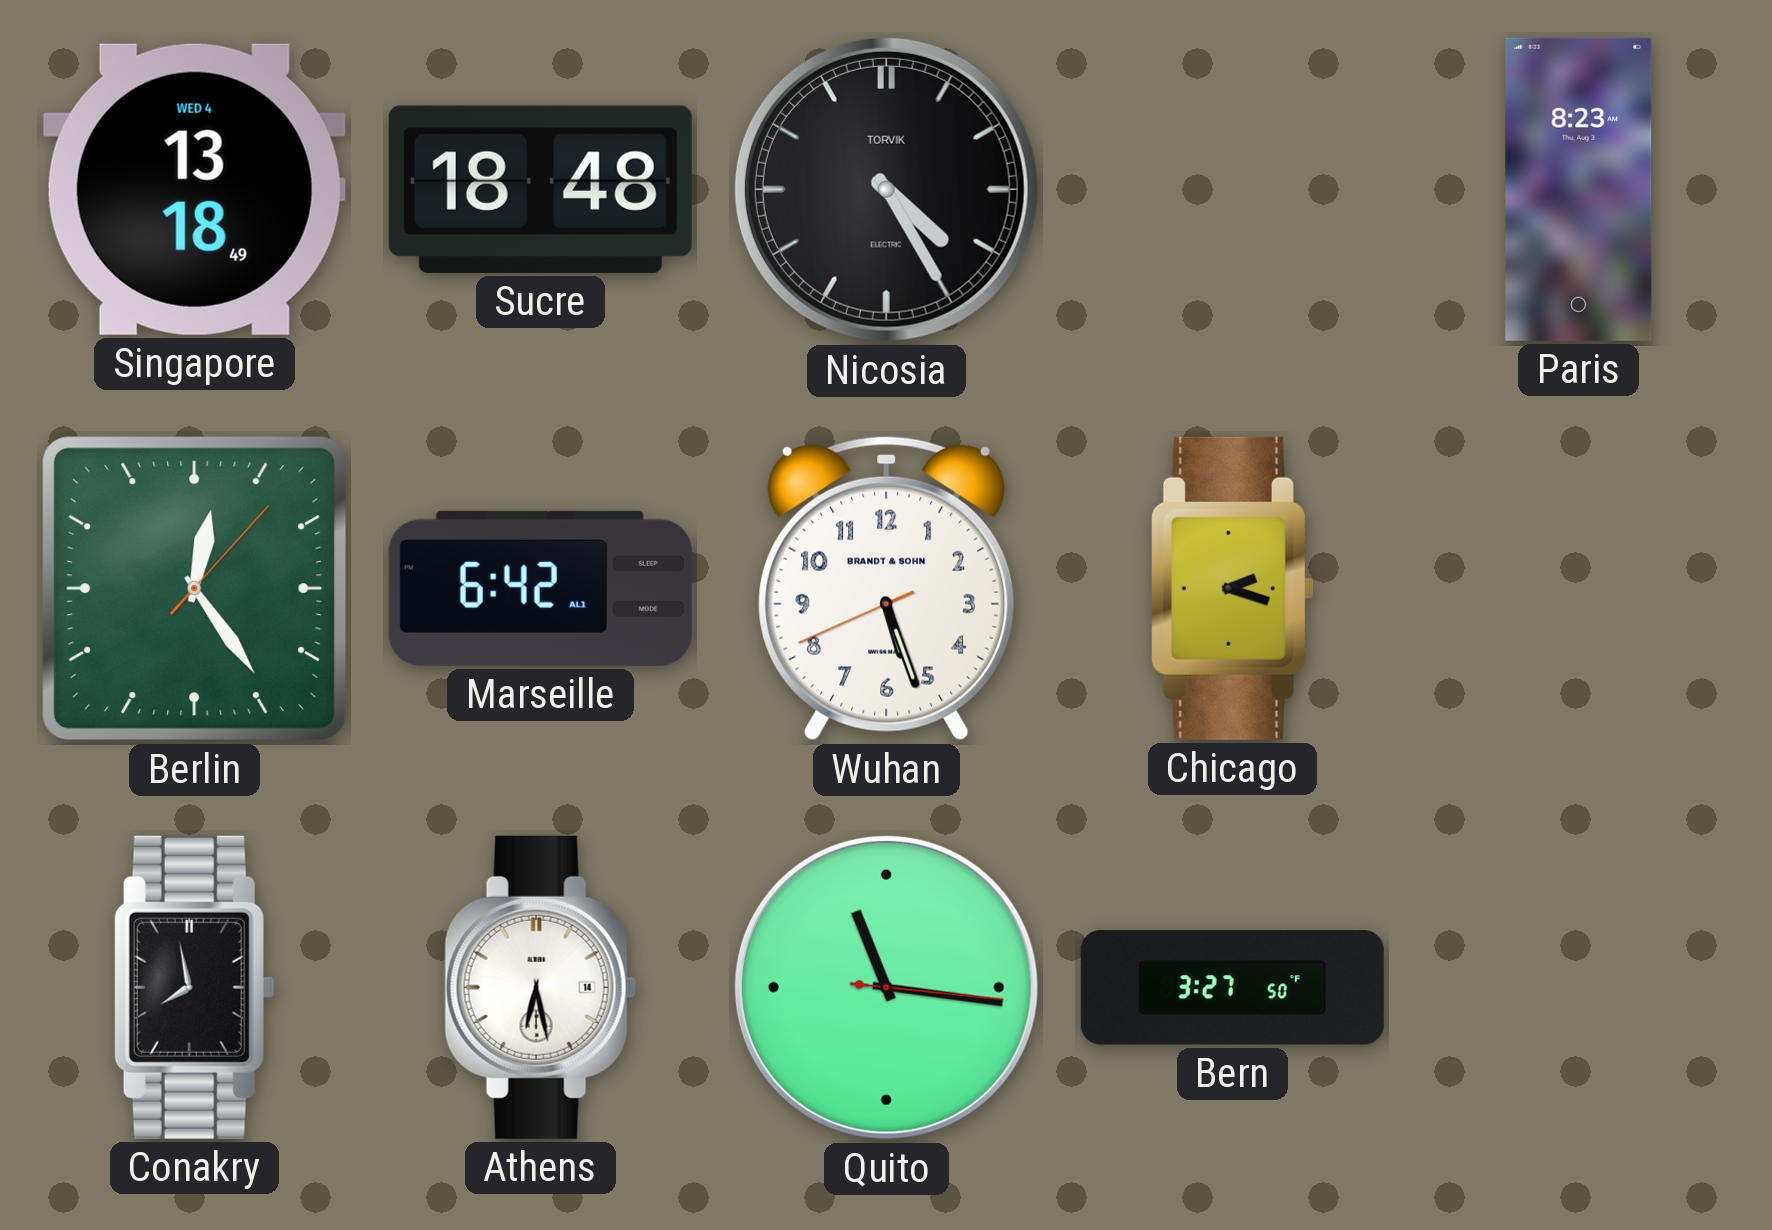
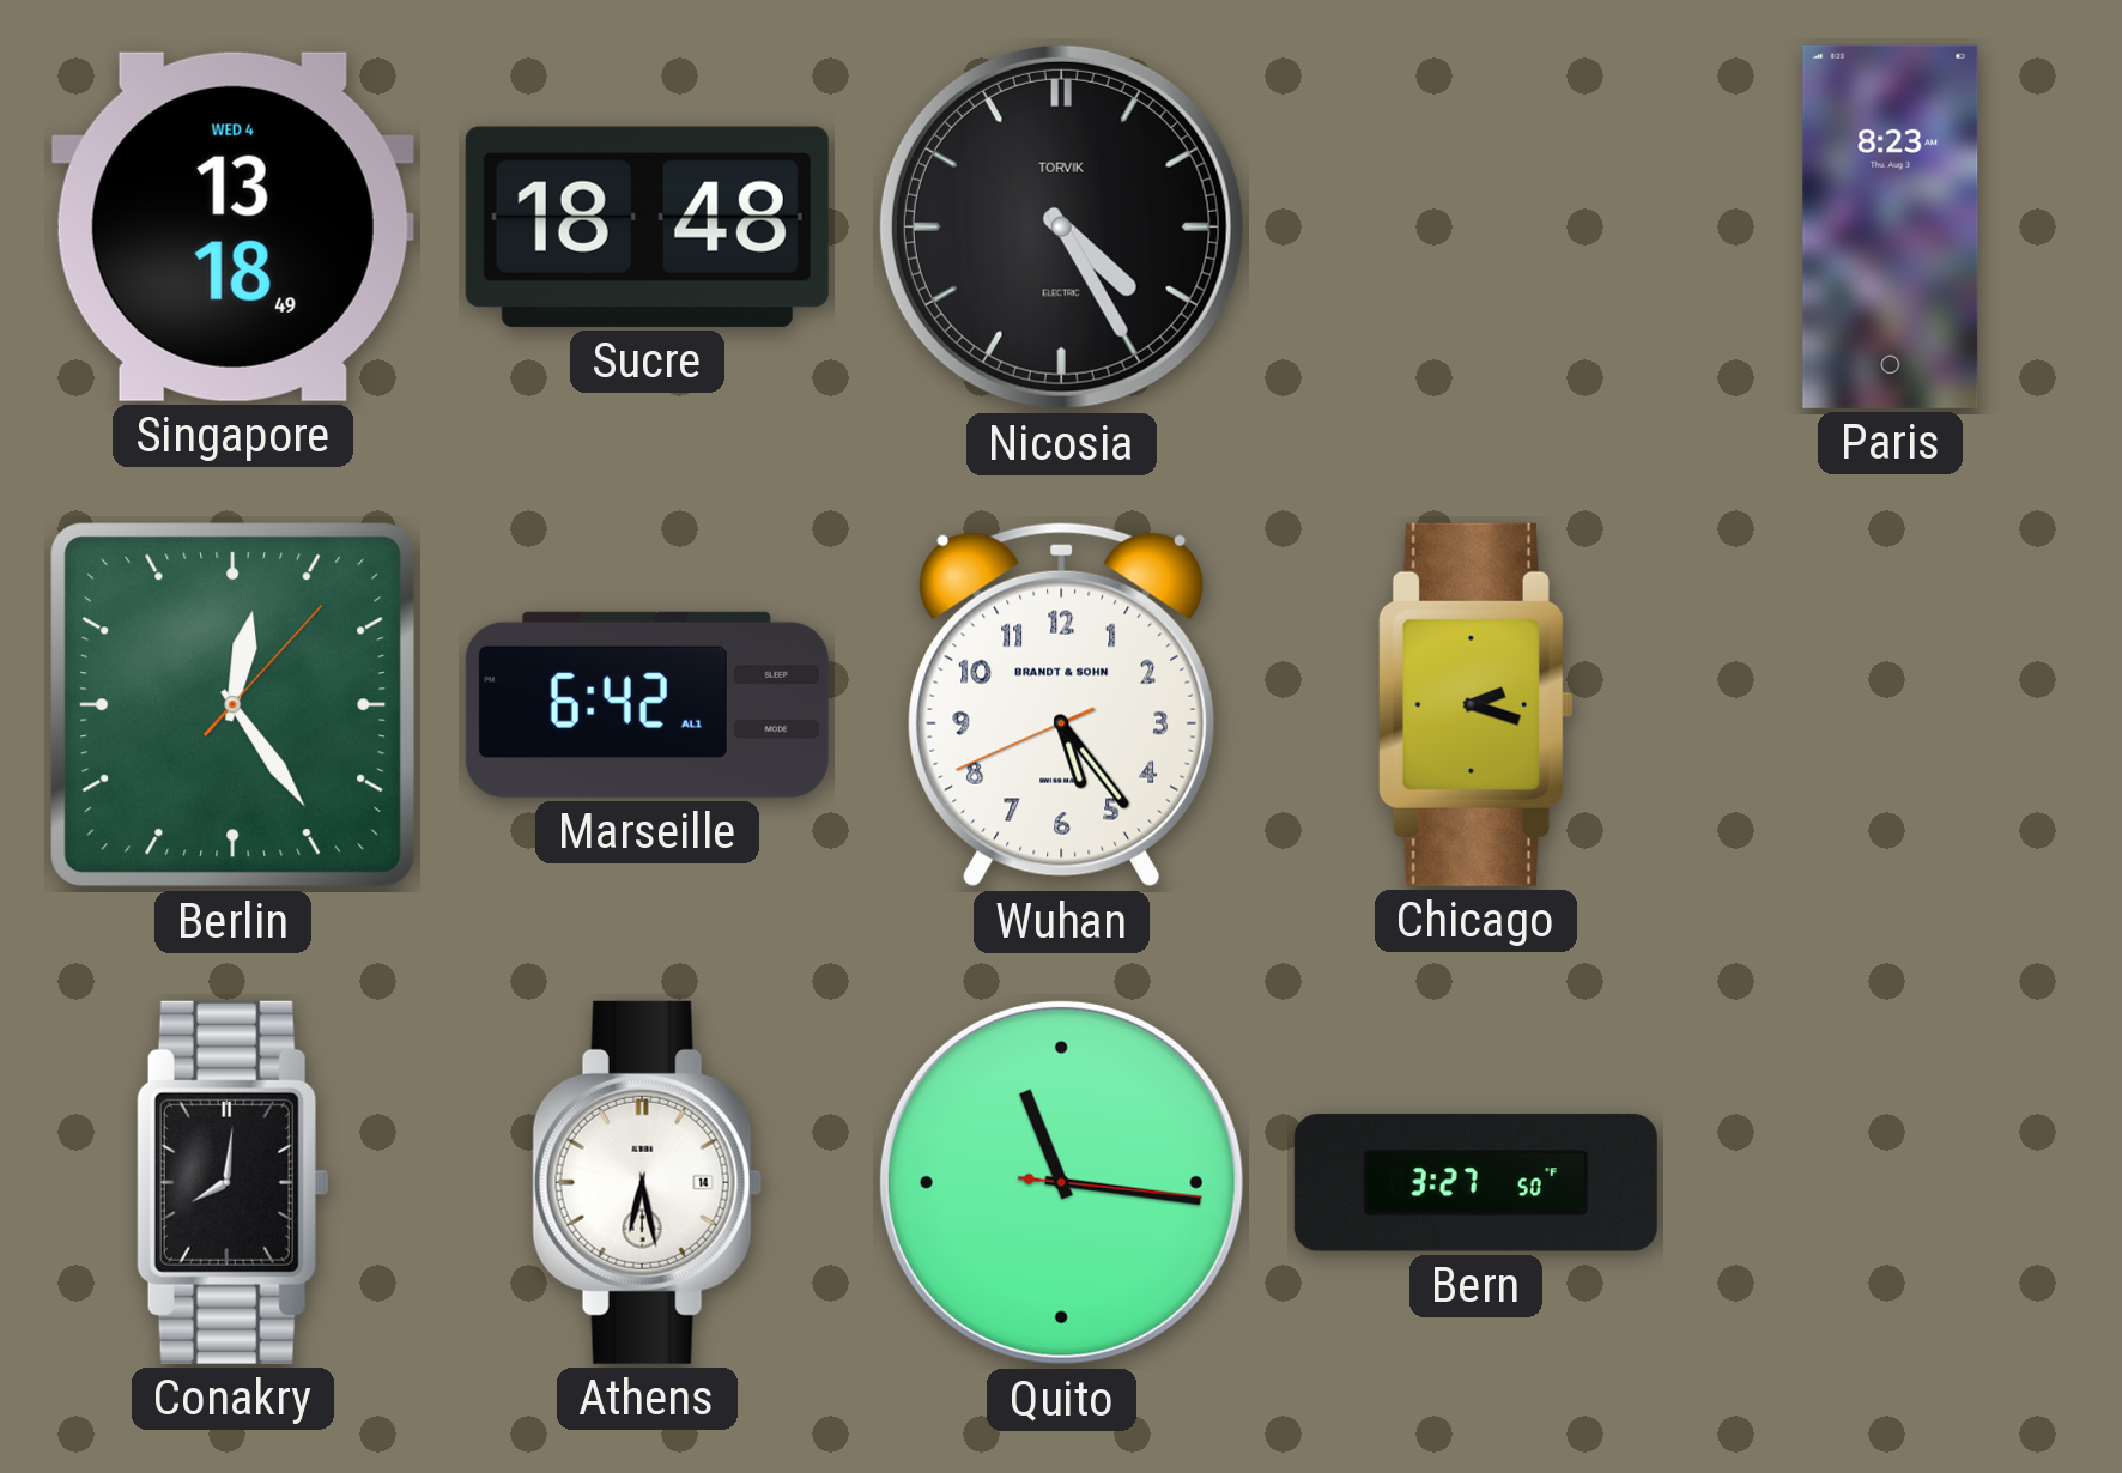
Wuhan: 5:26 -> 5:23
Conakry: 7:58 -> 8:01
